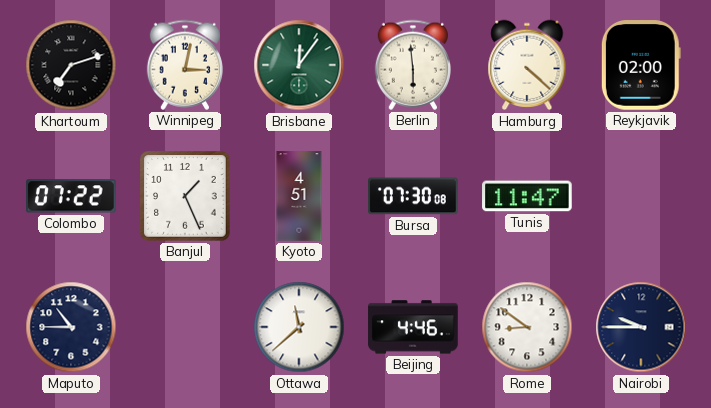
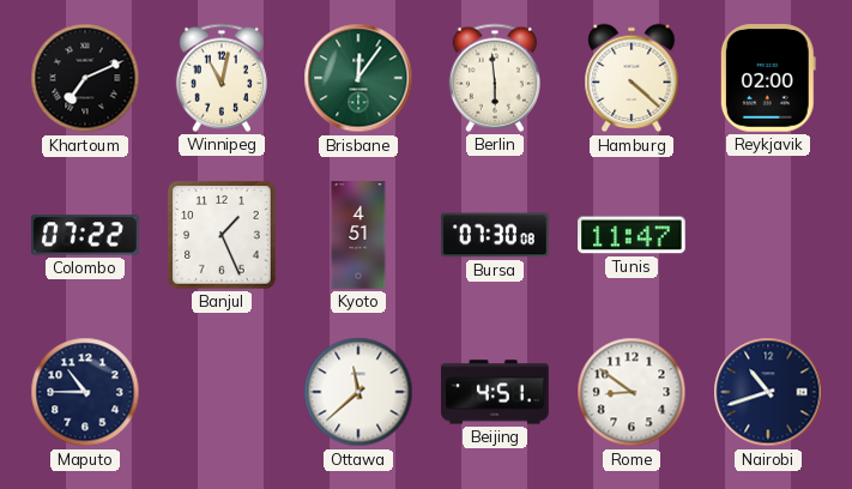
Khartoum: 7:12 -> 7:11
Winnipeg: 3:02 -> 11:02
Beijing: 4:46 -> 4:51
Nairobi: 9:45 -> 10:42
